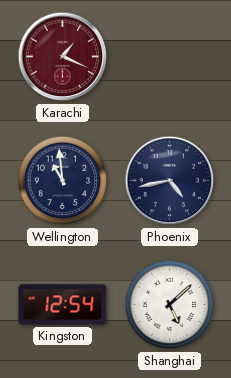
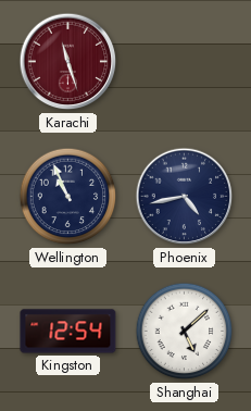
Karachi: 1:19 -> 11:27
Wellington: 10:59 -> 10:56
